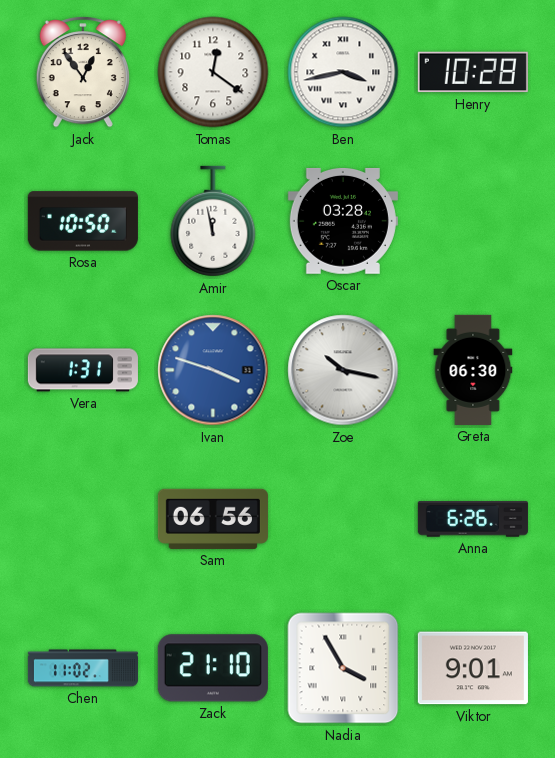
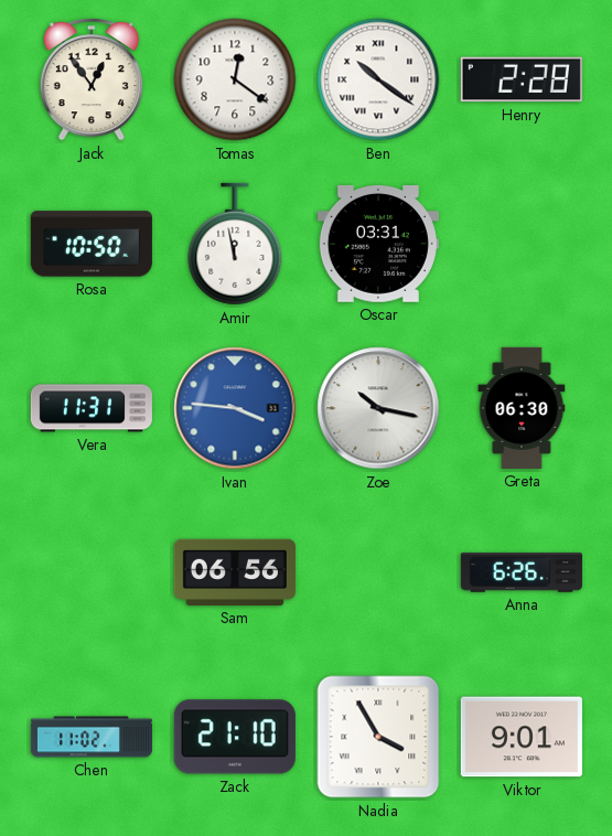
Ben: 3:43 -> 10:21
Henry: 10:28 -> 2:28
Oscar: 03:28 -> 03:31
Vera: 1:31 -> 11:31
Ivan: 3:48 -> 3:46
